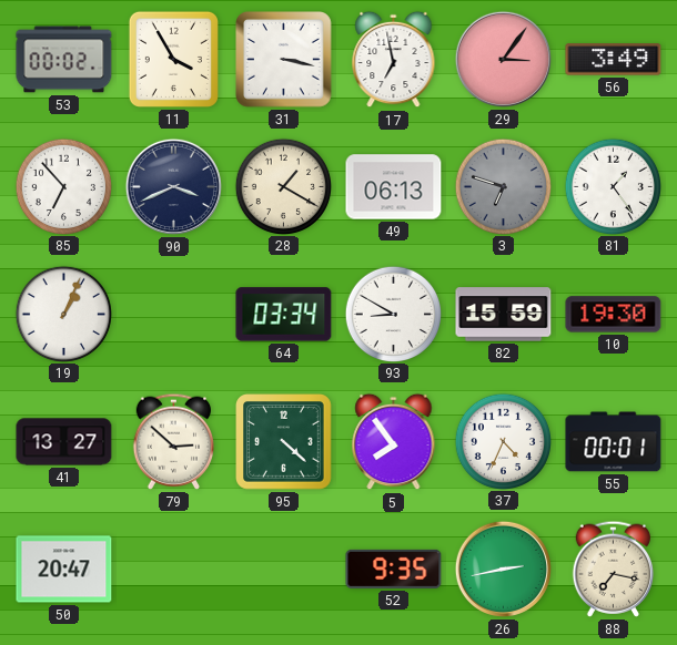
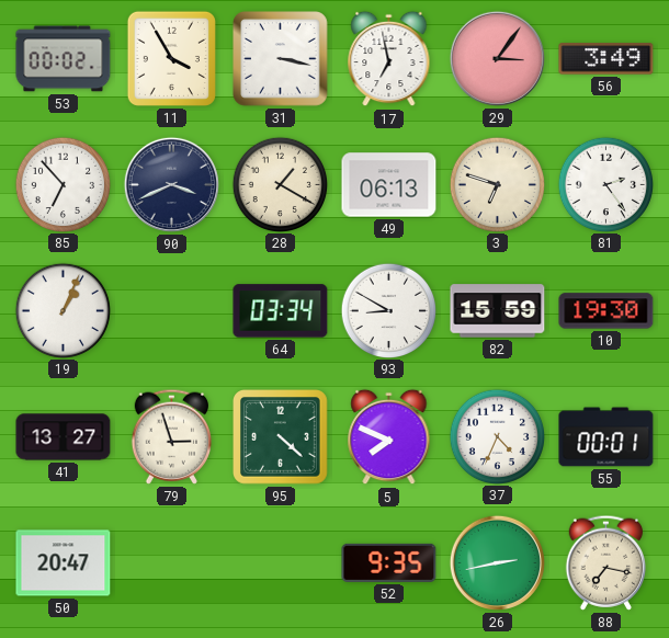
3 dial: grey -> cream
81: 1:24 -> 2:24
79: 2:52 -> 2:57
5: 7:54 -> 7:49
